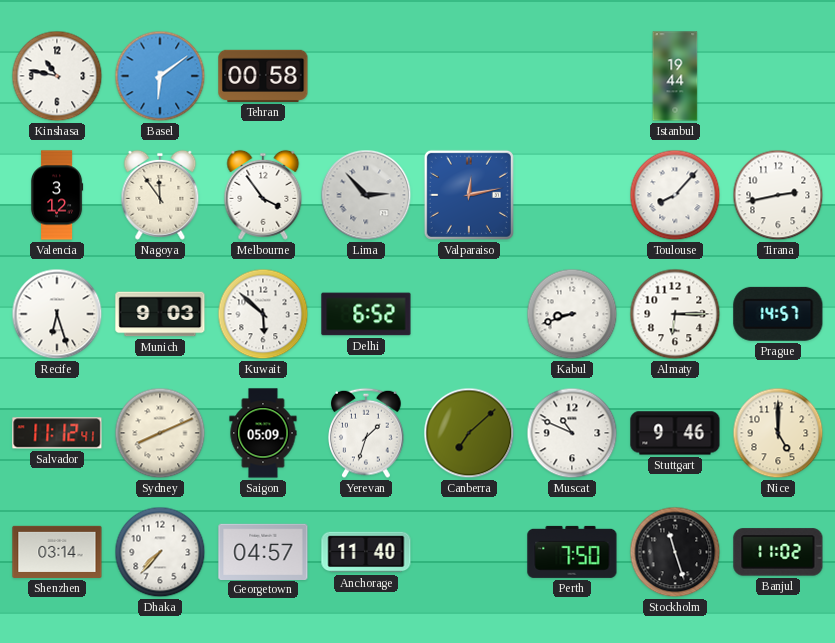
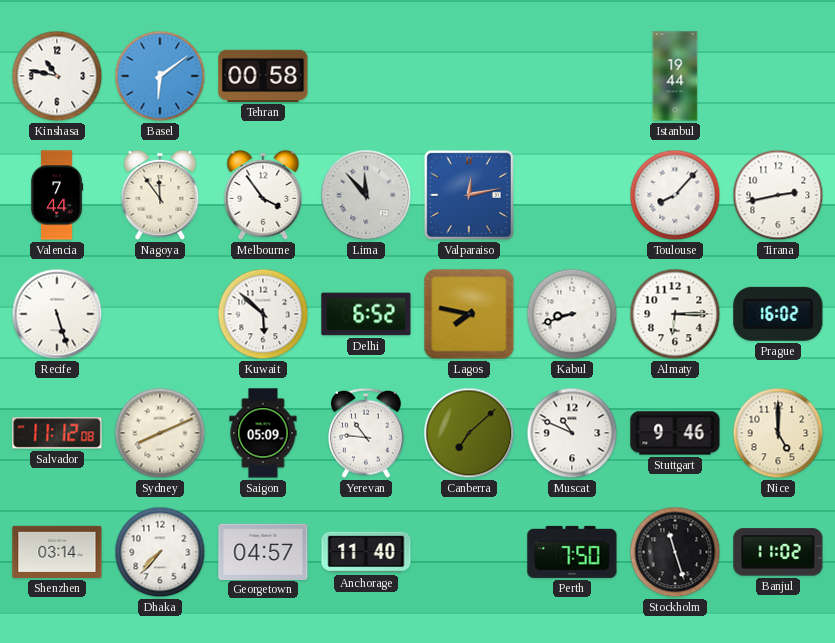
Valencia: 3:12 -> 7:44
Lima: 2:53 -> 11:53
Recife: 6:27 -> 5:27
Munich: 9:03 -> none
Lagos: none -> 7:47
Prague: 14:57 -> 16:02
Salvador: 11:12:41 -> 11:12:08
Yerevan: 1:33 -> 10:46
